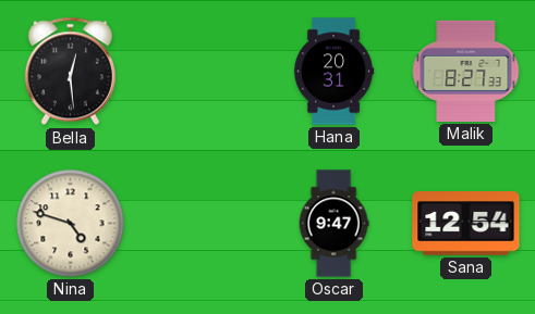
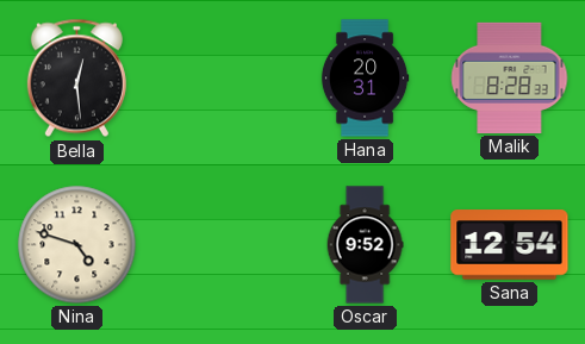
Malik: 8:27 -> 8:28
Oscar: 9:47 -> 9:52
